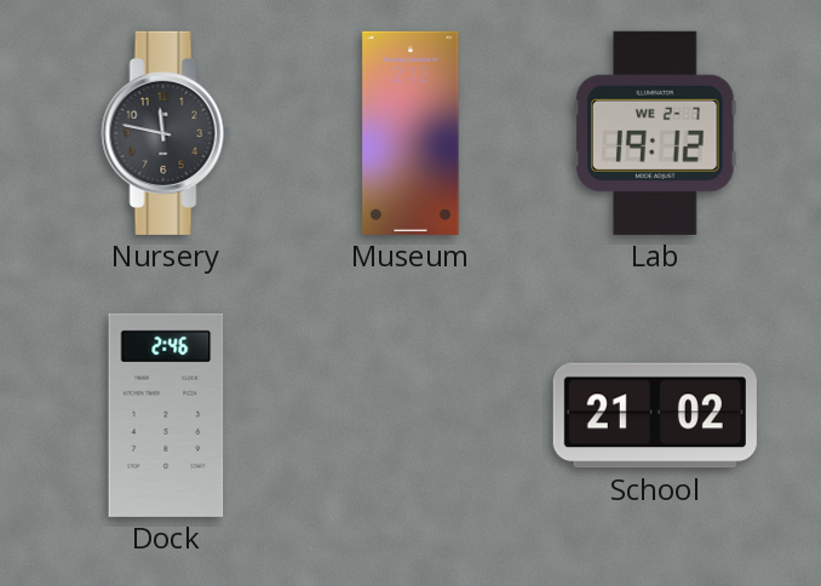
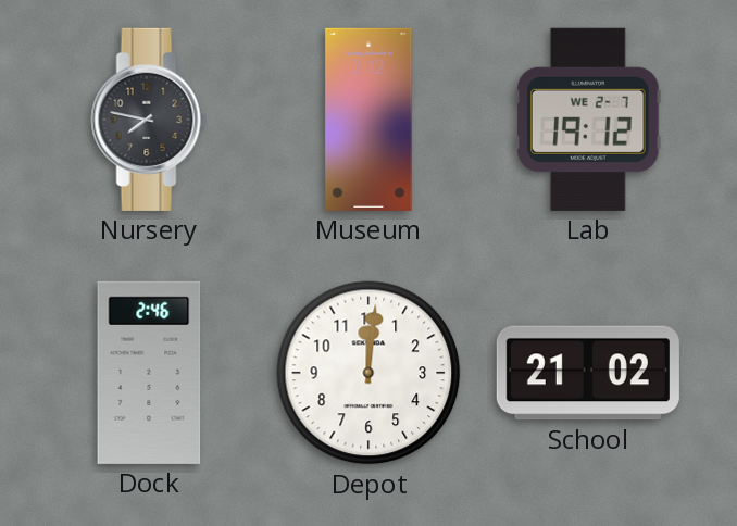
Nursery: 11:47 -> 7:47
Depot: none -> 12:01
